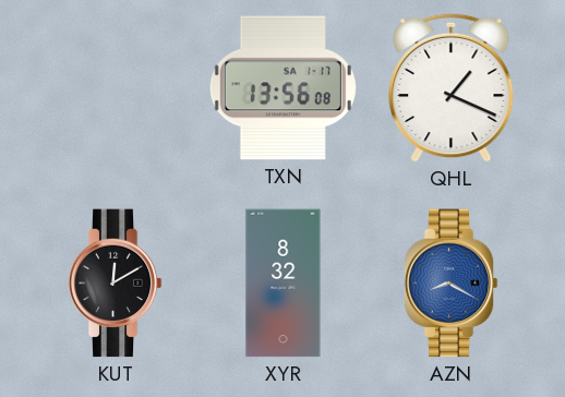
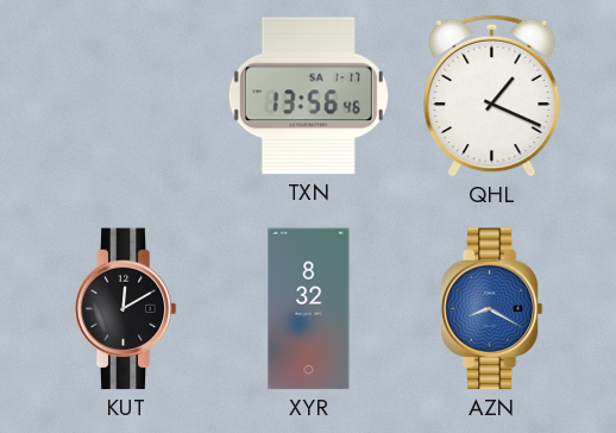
TXN: 13:56:08 -> 13:56:46
